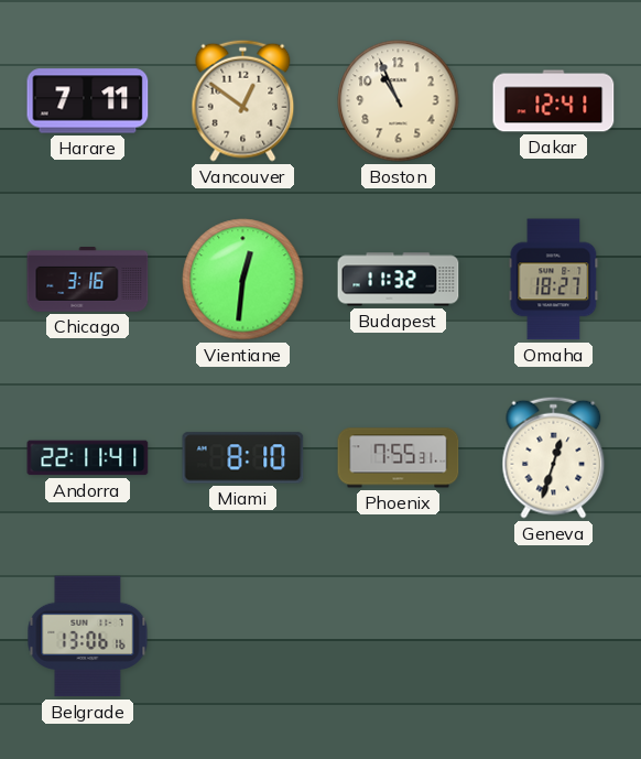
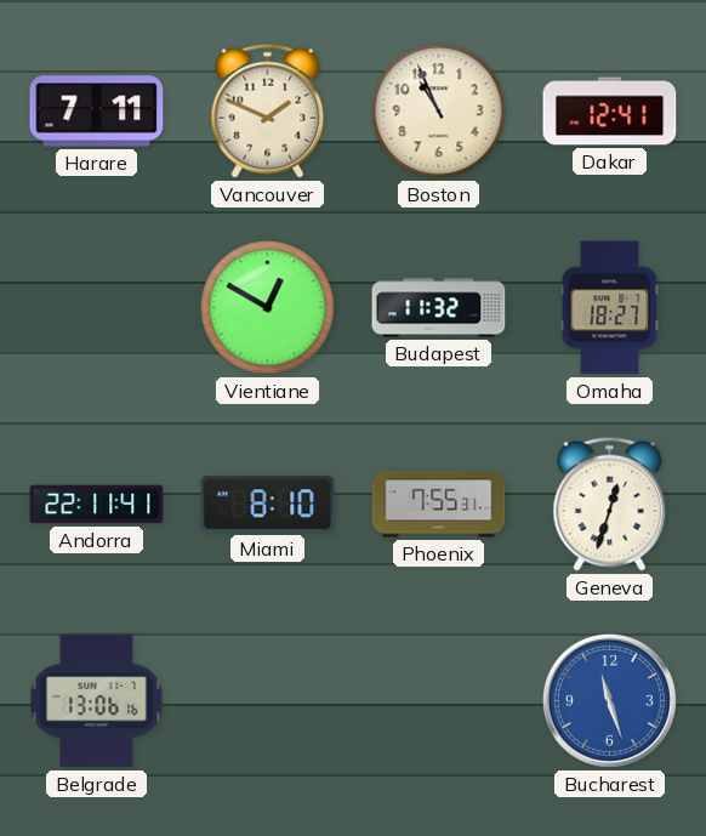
Vancouver: 12:51 -> 1:49
Chicago: 3:16 -> none
Vientiane: 12:31 -> 12:50
Bucharest: none -> 11:27
